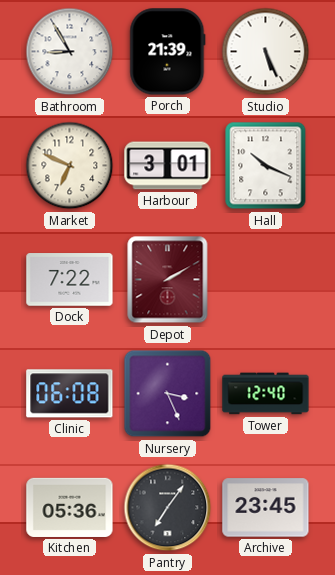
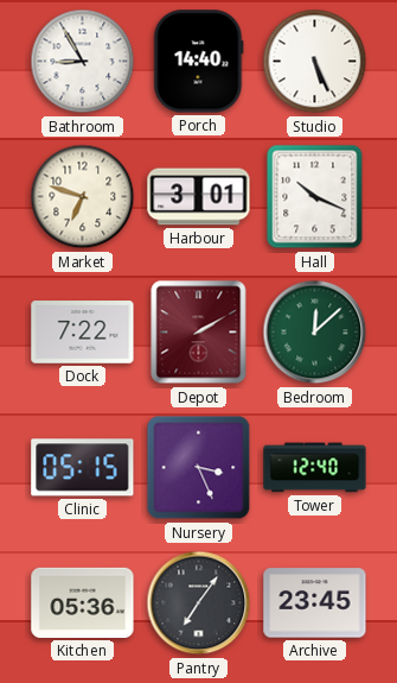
Porch: 21:39 -> 14:40
Market: 6:49 -> 6:48
Bedroom: none -> 12:08
Clinic: 06:08 -> 05:15
